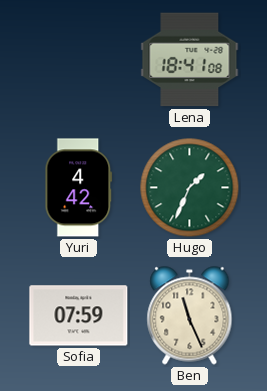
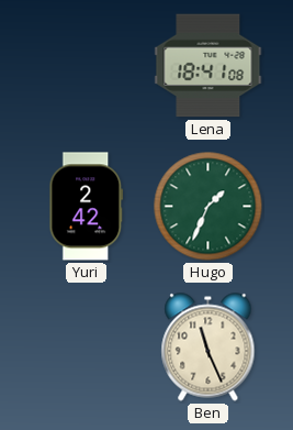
Yuri: 4:42 -> 2:42
Sofia: 07:59 -> none
